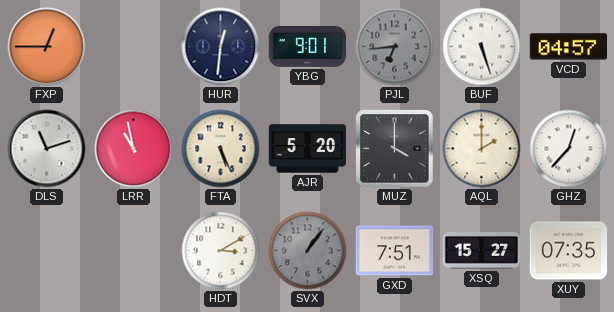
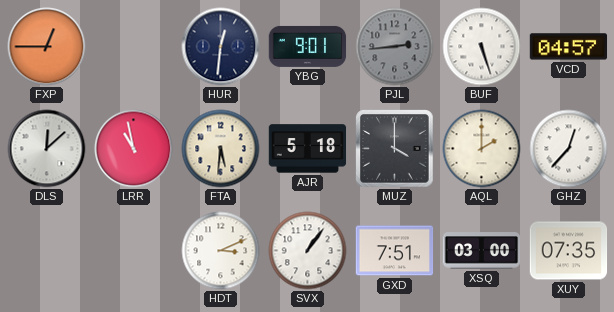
PJL: 6:44 -> 2:44
DLS: 11:12 -> 12:08
FTA: 5:26 -> 5:31
AJR: 5:20 -> 5:18
HDT: 3:10 -> 3:11
SVX dial: grey -> white
XSQ: 15:27 -> 03:00
